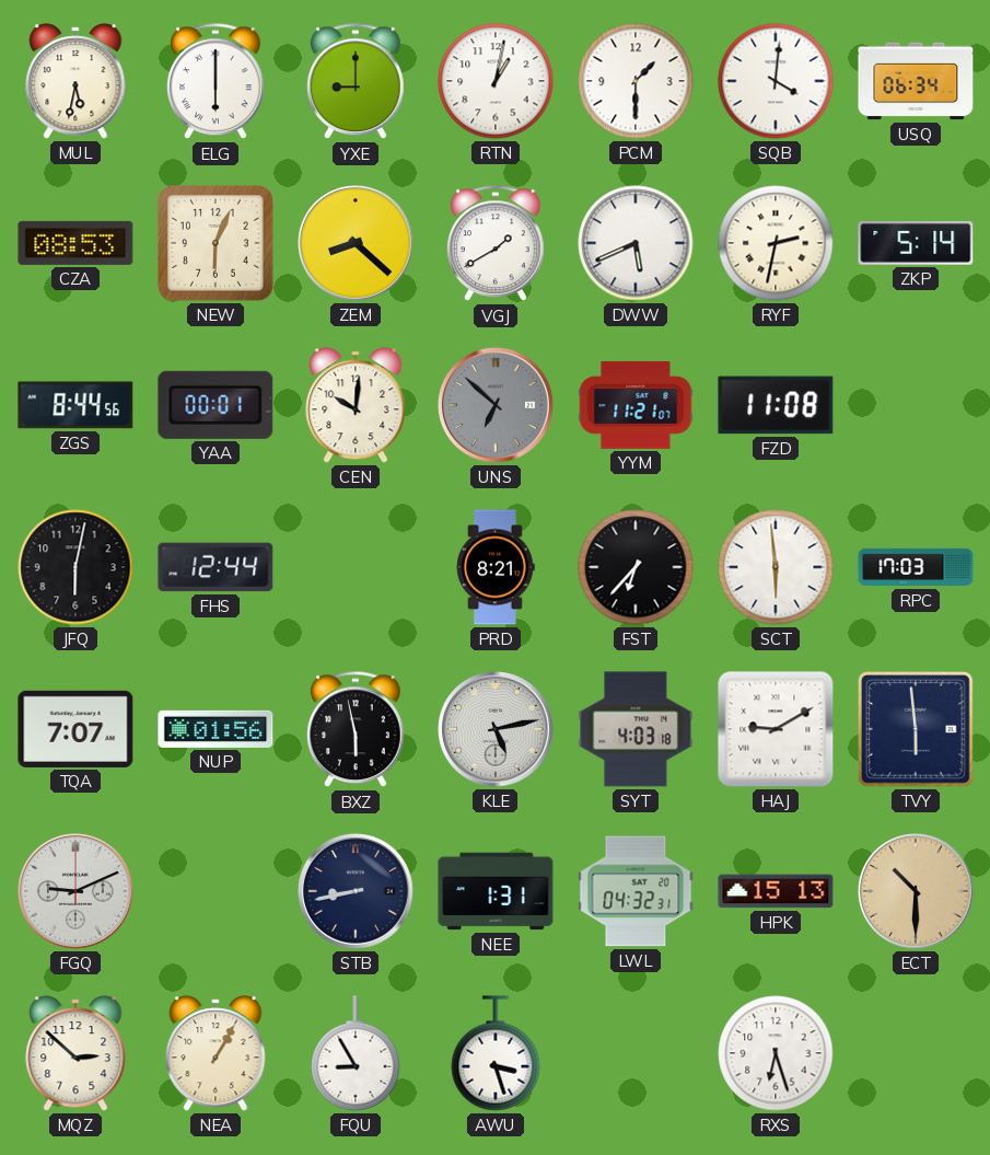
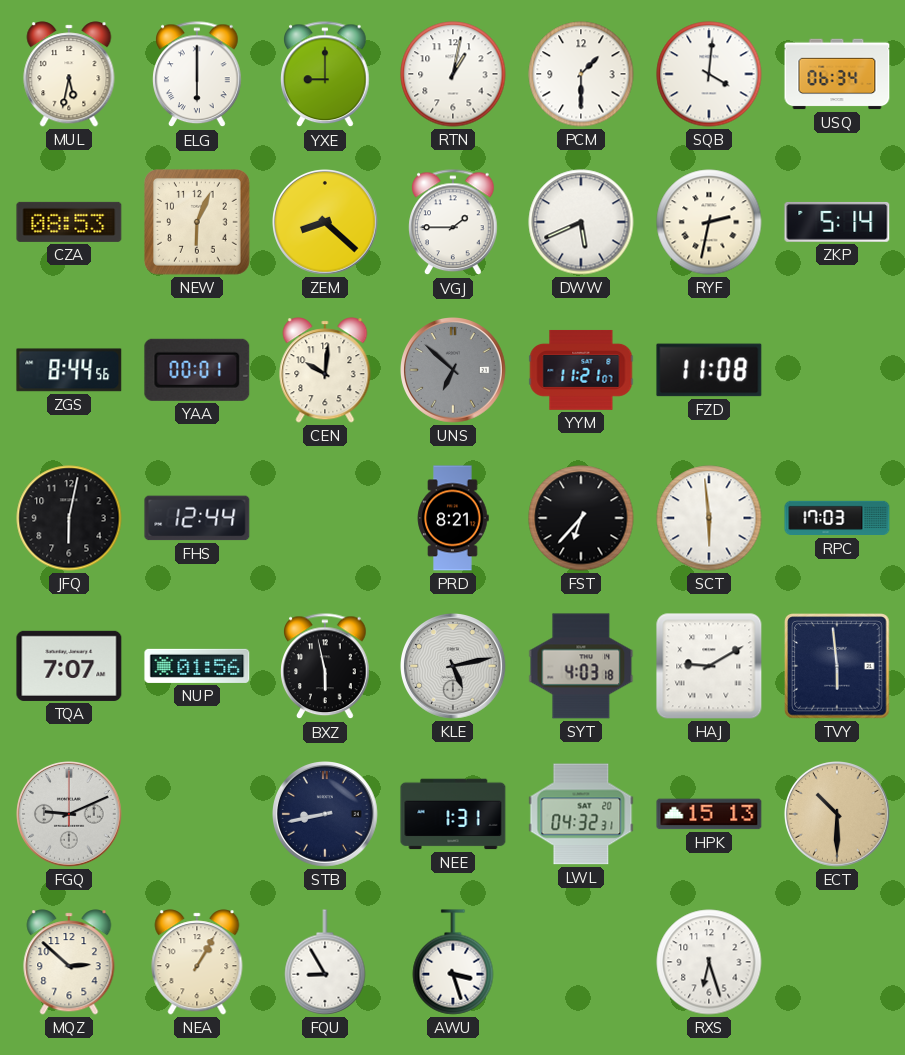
VGJ: 1:40 -> 1:45
